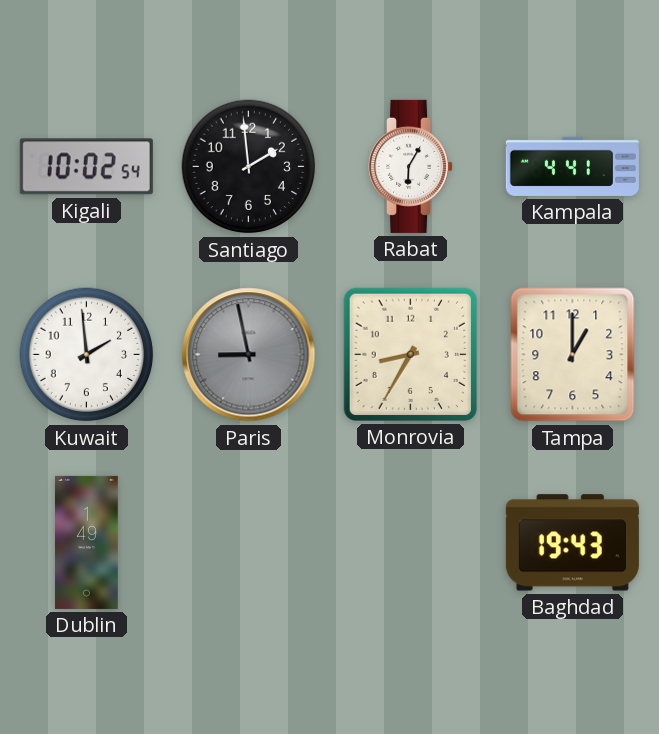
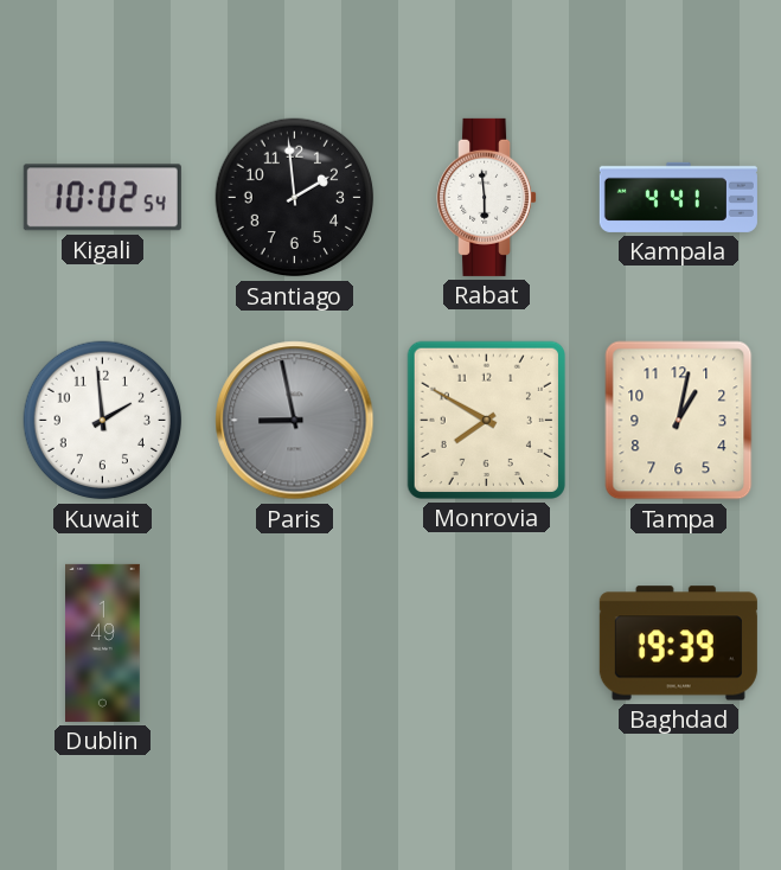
Rabat: 6:05 -> 5:59
Monrovia: 8:35 -> 7:50
Tampa: 1:00 -> 1:02
Baghdad: 19:43 -> 19:39
